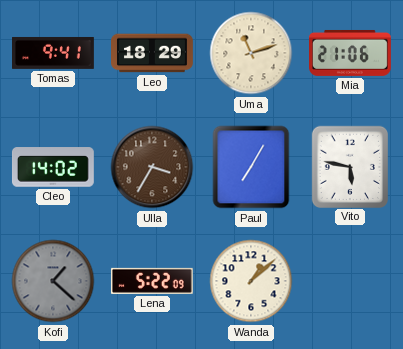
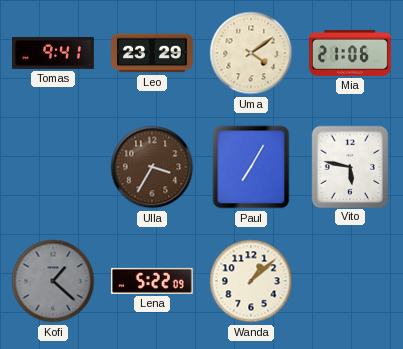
Leo: 18:29 -> 23:29
Uma: 11:12 -> 4:09
Cleo: 14:02 -> none
